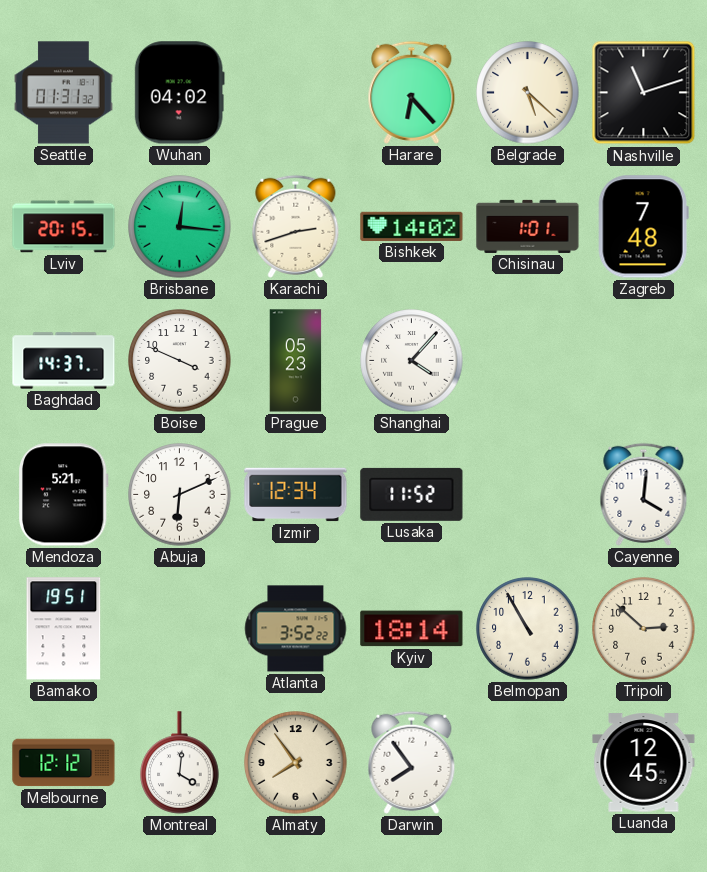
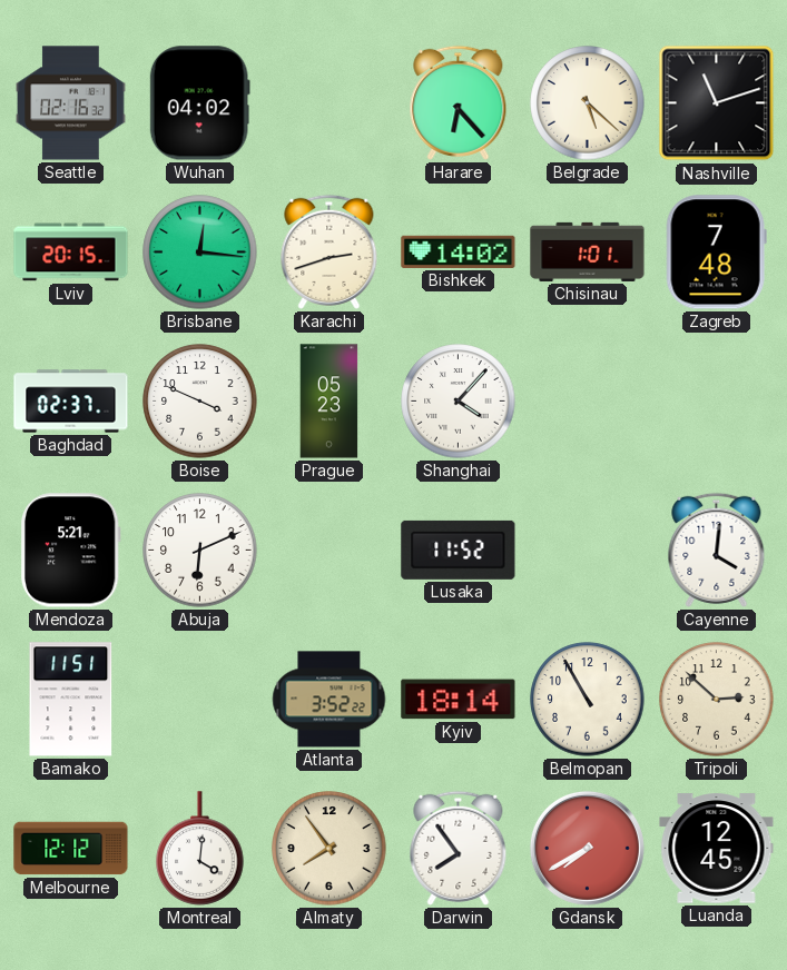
Seattle: 01:31 -> 02:16
Baghdad: 14:37 -> 02:37
Izmir: 12:34 -> none
Bamako: 19:51 -> 11:51
Gdansk: none -> 7:40
